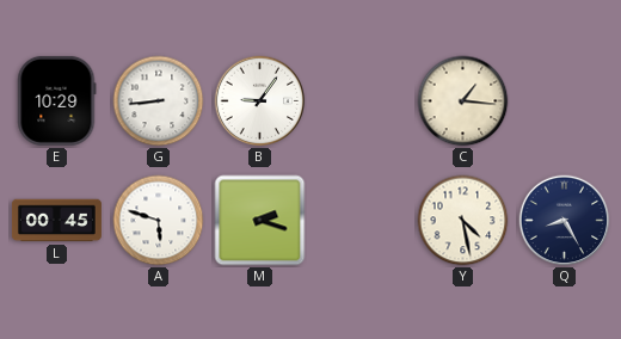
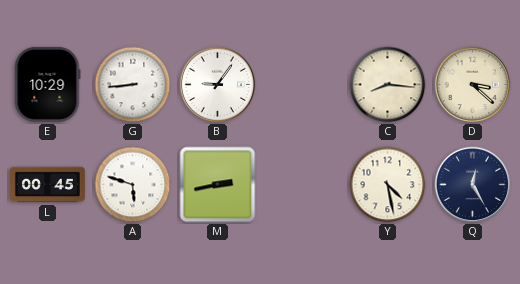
C: 1:16 -> 8:16
D: none -> 3:22
M: 2:18 -> 2:43
Q: 8:25 -> 12:25
